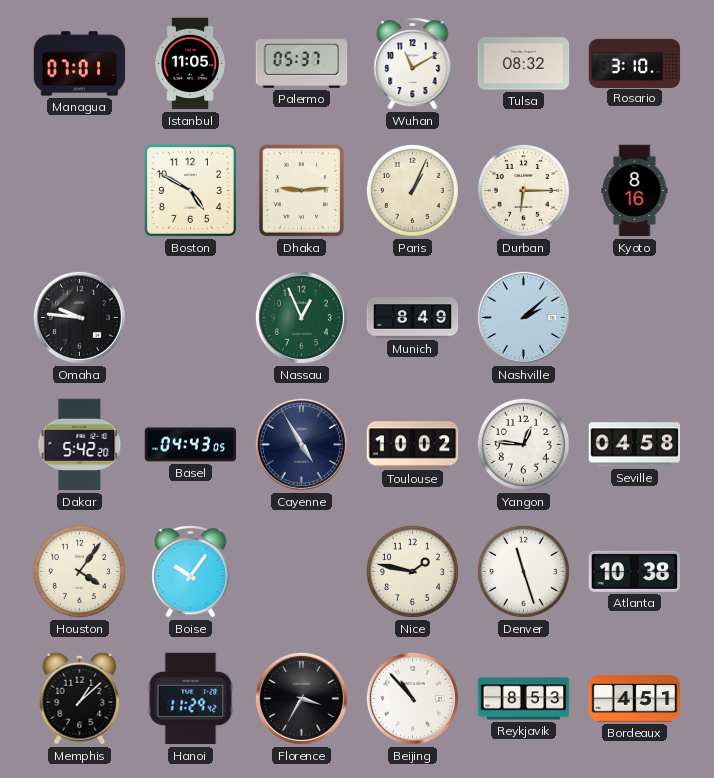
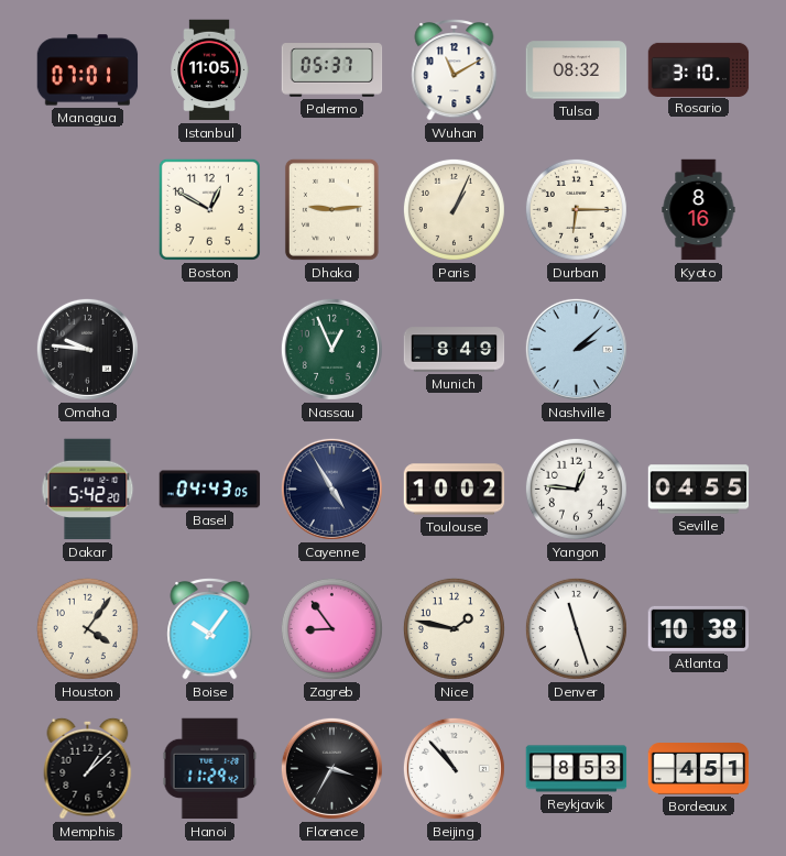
Boston: 4:50 -> 12:50
Seville: 04:58 -> 04:55
Zagreb: none -> 8:54
